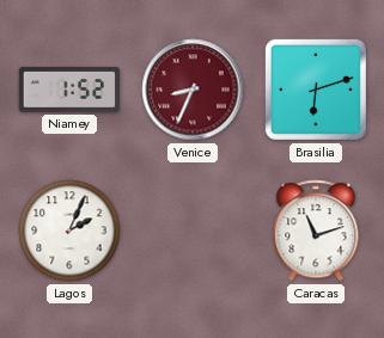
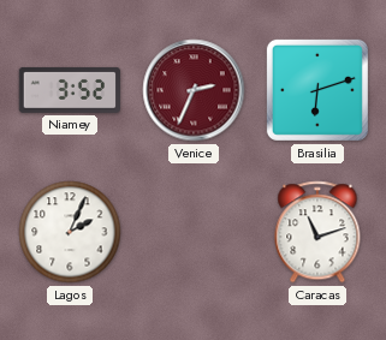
Niamey: 1:52 -> 3:52
Venice: 8:34 -> 2:34
